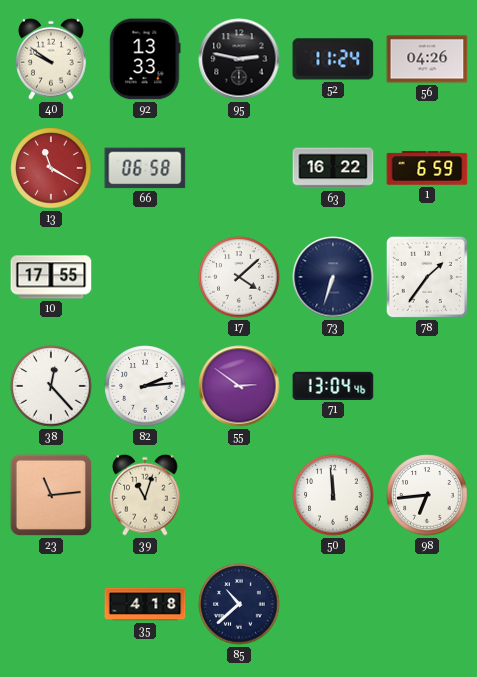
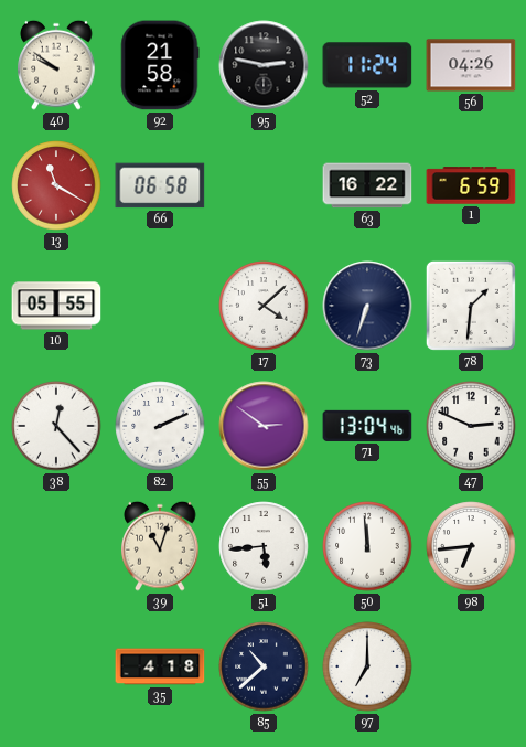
92: 13:33 -> 21:58
10: 17:55 -> 05:55
78: 1:36 -> 1:31
82: 2:14 -> 2:11
47: none -> 2:49
23: 11:14 -> none
51: none -> 5:44
97: none -> 7:00
